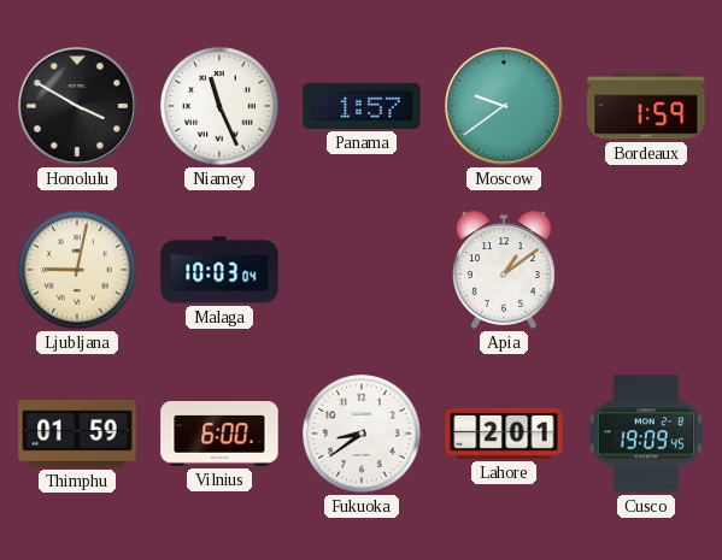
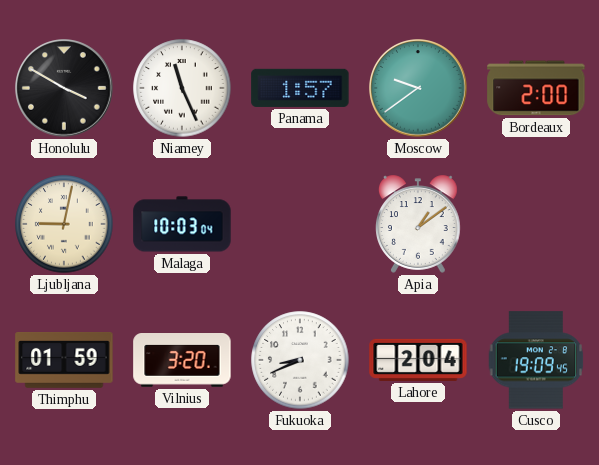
Bordeaux: 1:59 -> 2:00
Vilnius: 6:00 -> 3:20
Fukuoka: 8:39 -> 8:41
Lahore: 2:01 -> 2:04
